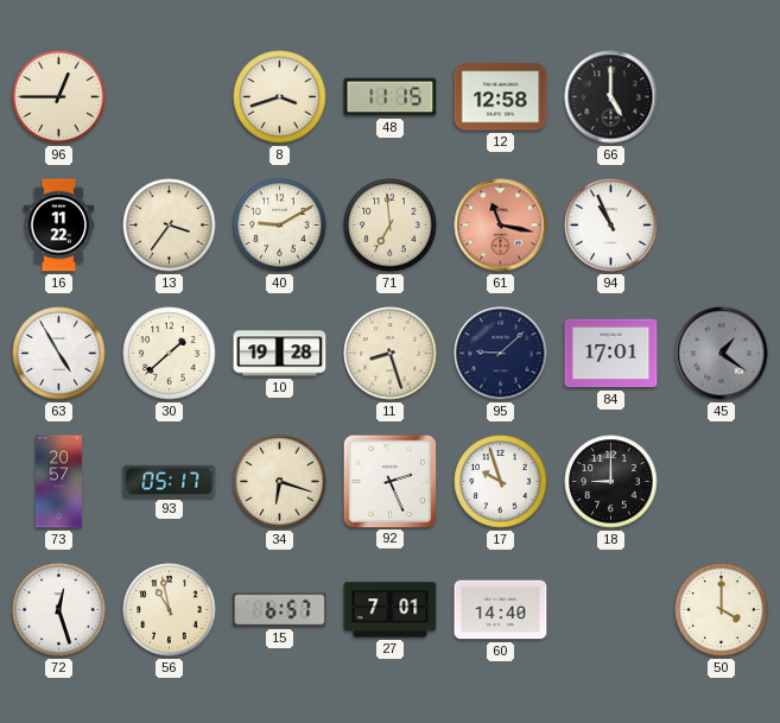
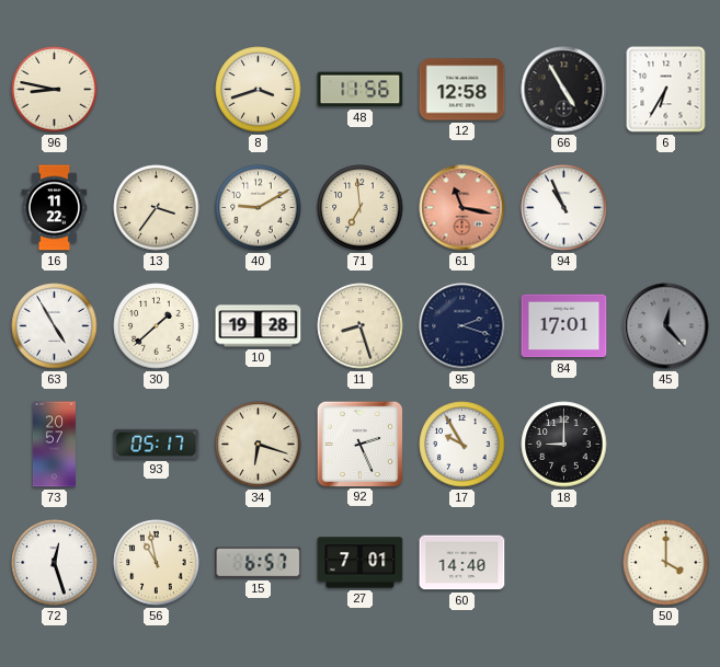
96: 12:45 -> 8:47
48: 11:15 -> 11:56
66: 5:00 -> 4:55
6: none -> 6:35
95: 9:08 -> 2:18
45: 1:21 -> 12:23
17: 9:57 -> 9:55
